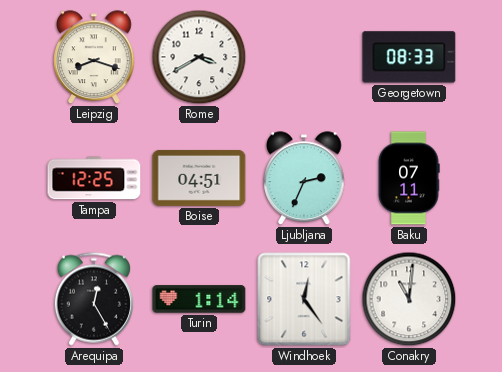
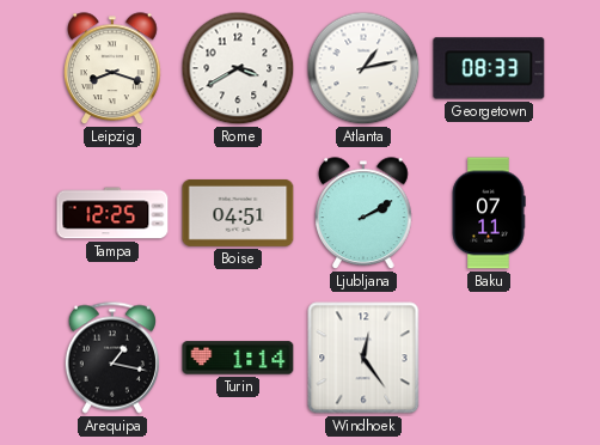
Atlanta: none -> 1:13
Ljubljana: 2:34 -> 2:10
Arequipa: 12:25 -> 1:17
Conakry: 11:01 -> none
